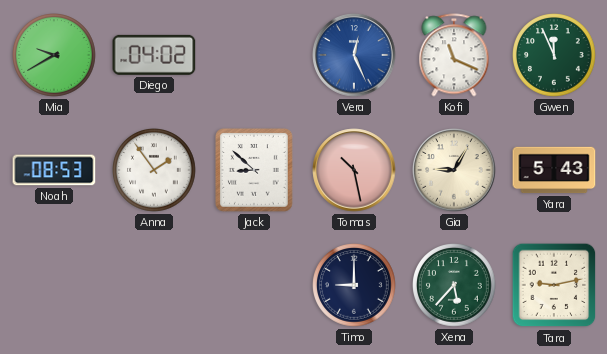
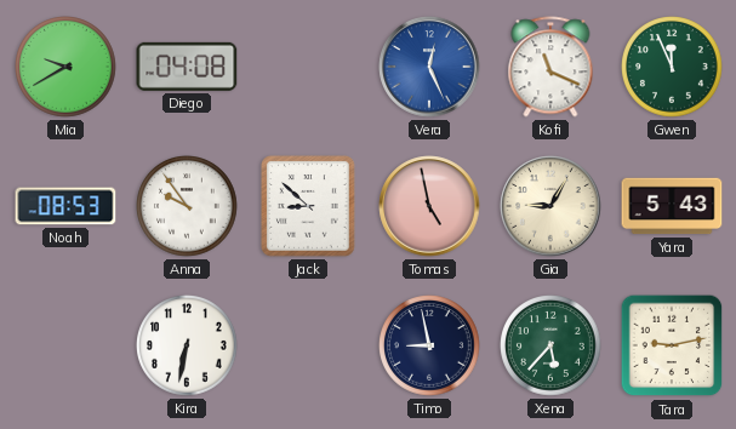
Diego: 04:02 -> 04:08
Anna: 1:54 -> 9:54
Tomas: 10:28 -> 4:58
Kira: none -> 6:32
Timo: 9:00 -> 8:58
